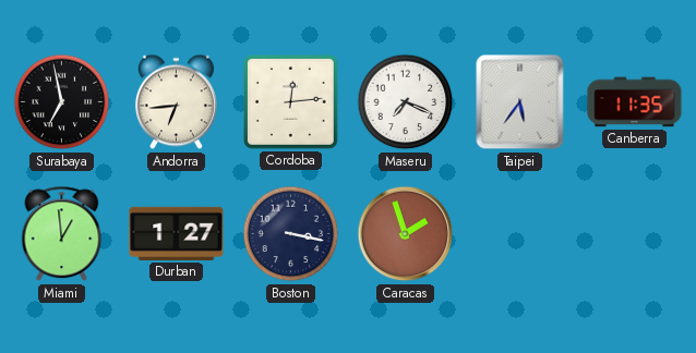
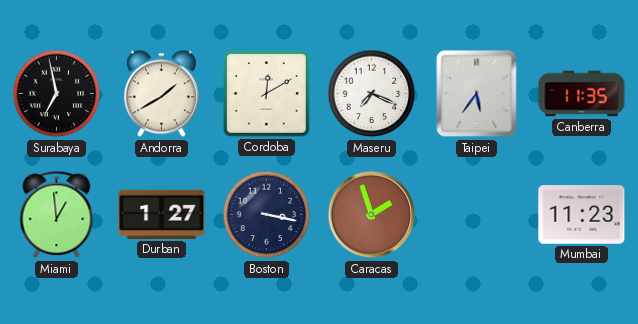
Andorra: 6:44 -> 1:40
Cordoba: 12:14 -> 12:10
Mumbai: none -> 11:23
